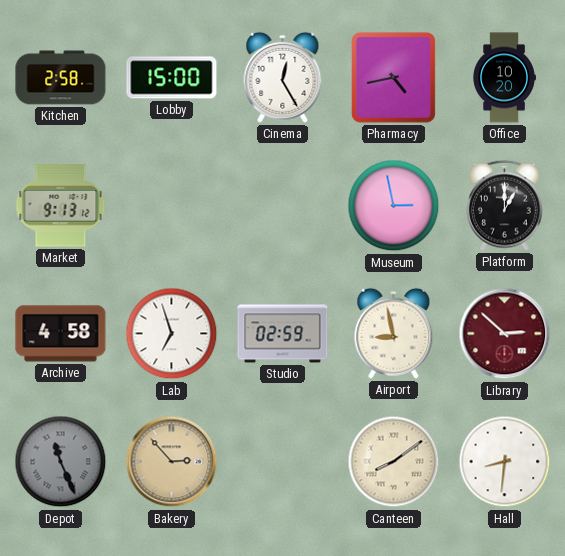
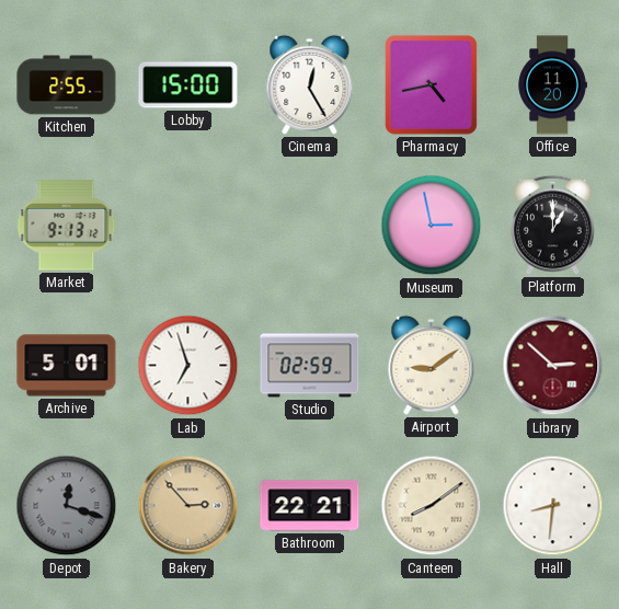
Kitchen: 2:58 -> 2:55
Office: 10:20 -> 11:20
Archive: 4:58 -> 5:01
Airport: 8:58 -> 9:09
Depot: 11:26 -> 12:18
Bathroom: none -> 22:21
